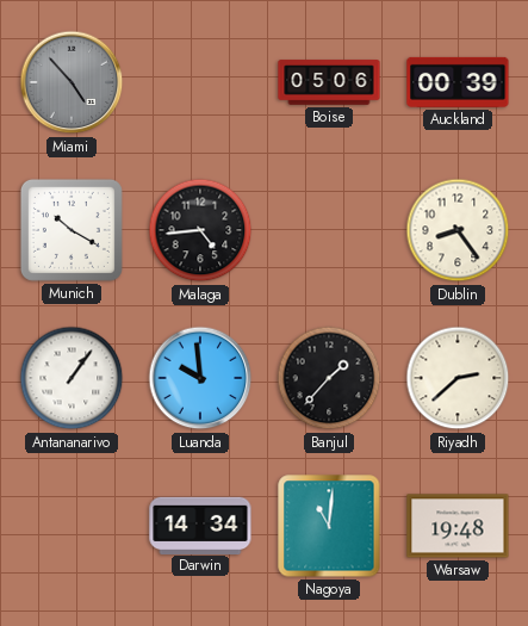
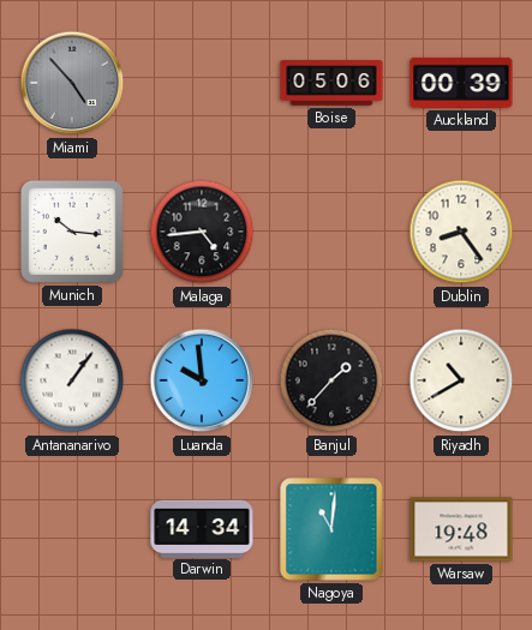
Munich: 10:20 -> 10:16
Riyadh: 2:38 -> 10:40
